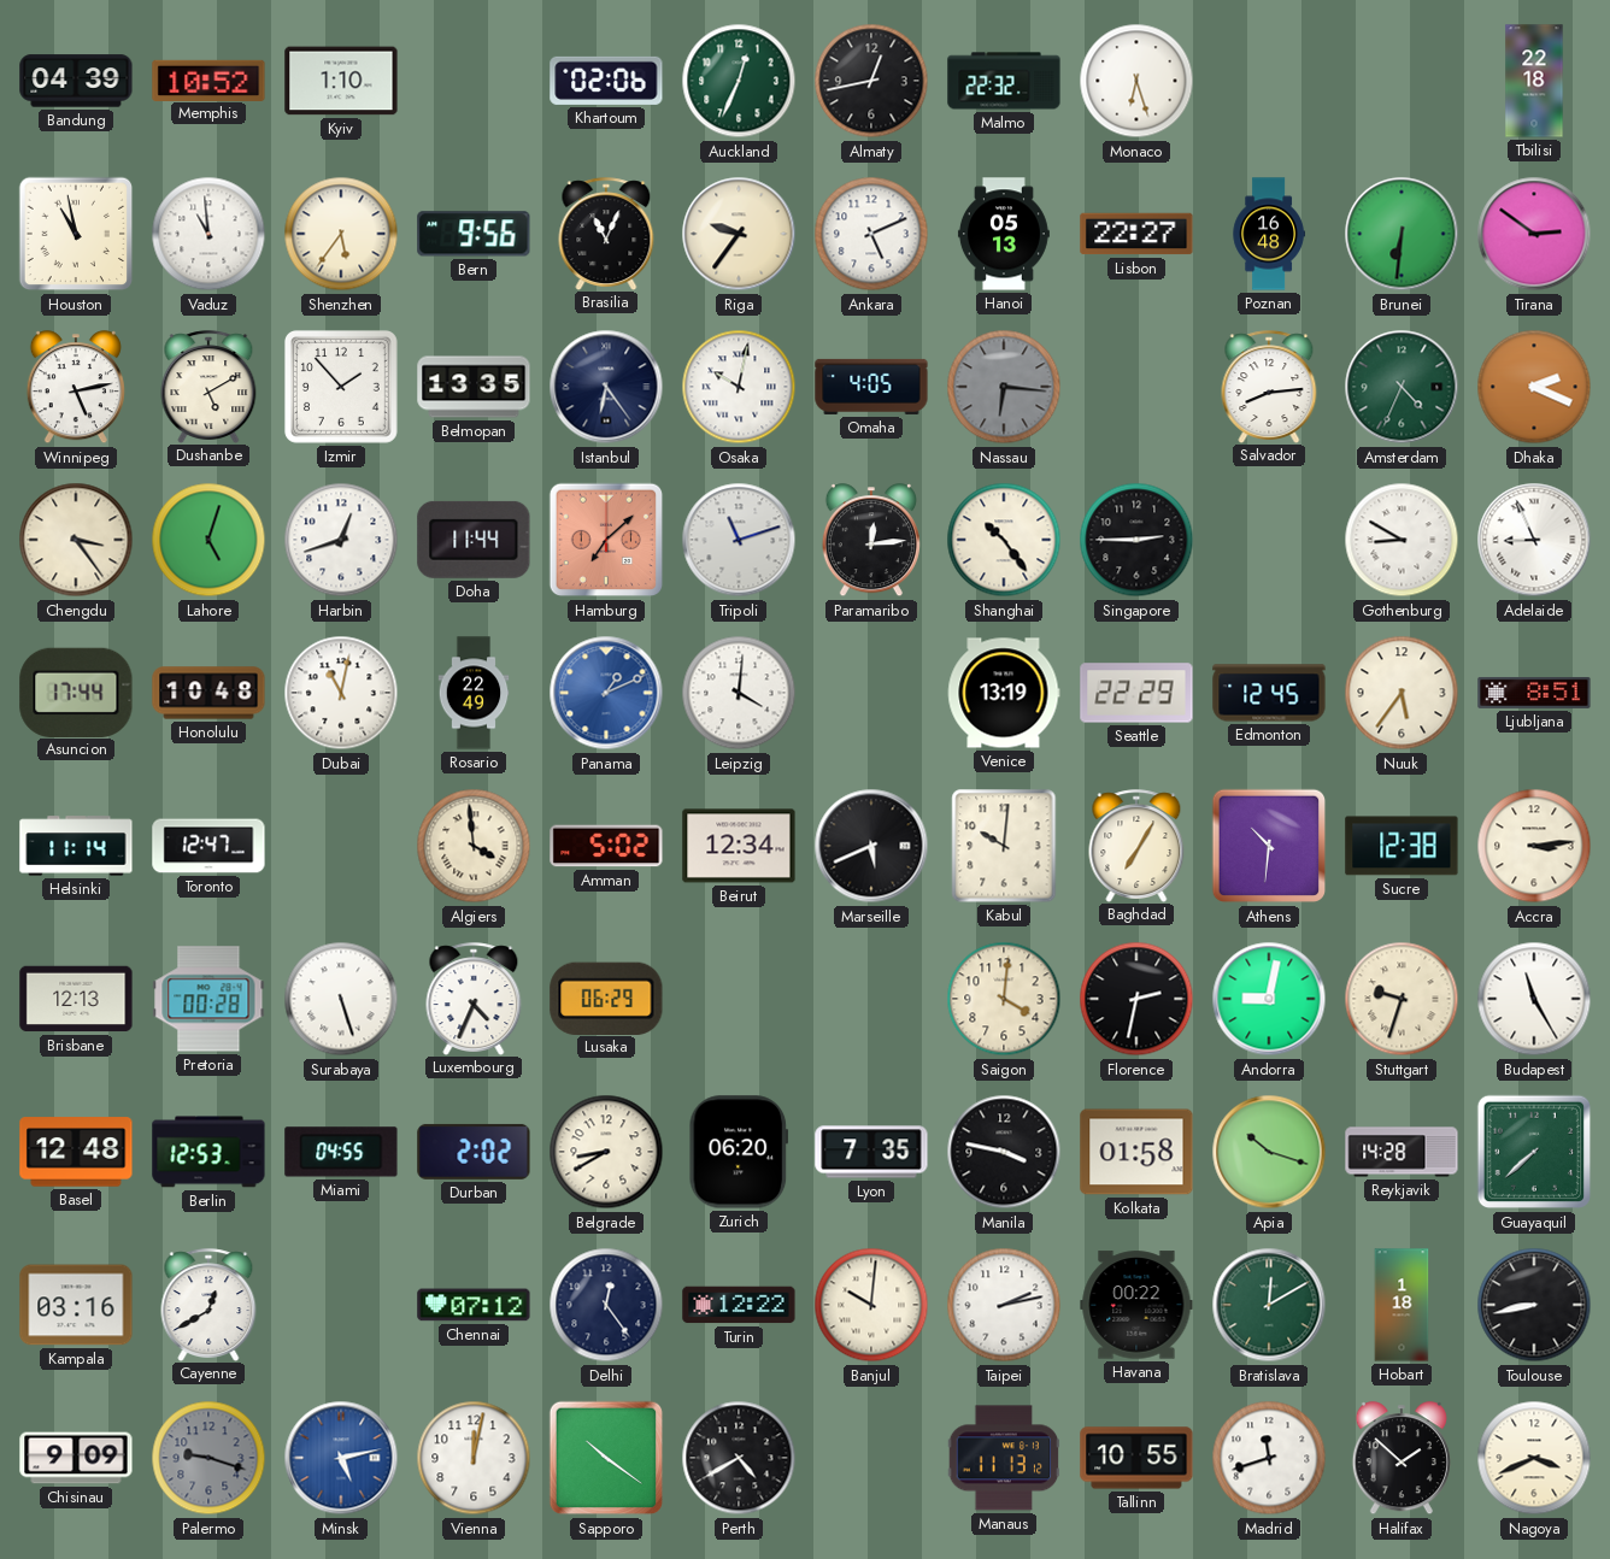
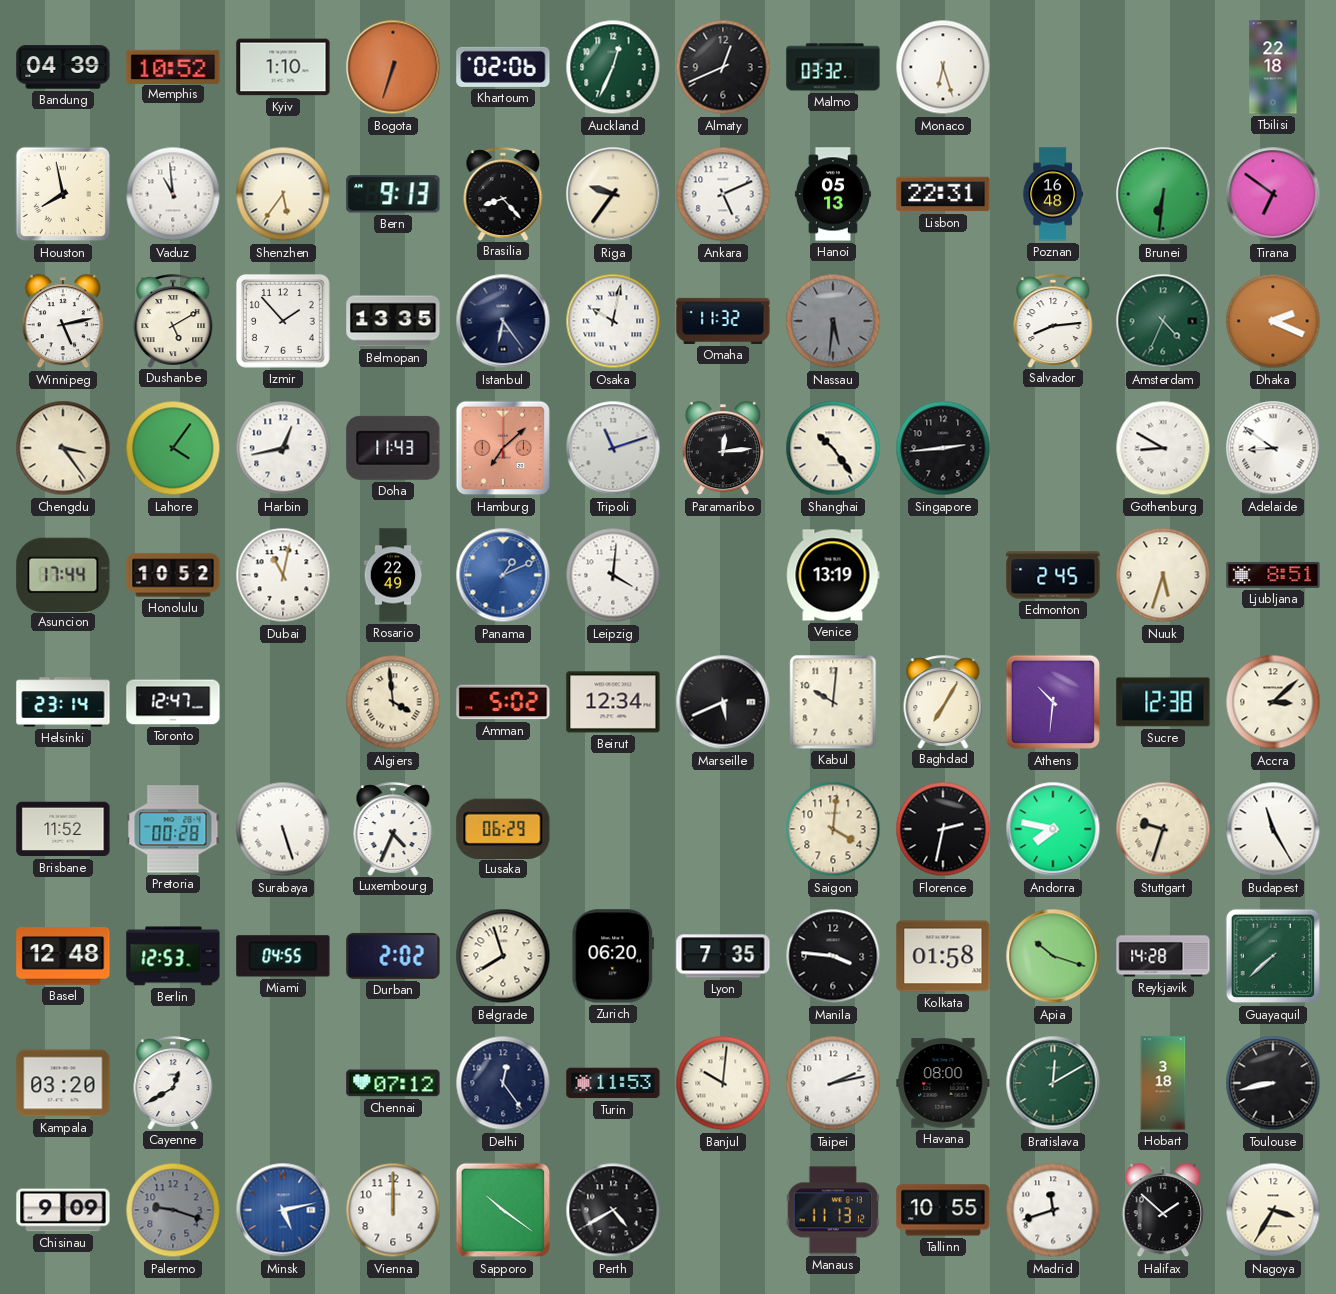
Bogota: none -> 6:33
Almaty: 12:43 -> 12:41
Malmo: 22:32 -> 03:32
Houston: 10:58 -> 7:58
Bern: 9:56 -> 9:13
Brasilia: 11:04 -> 8:23
Lisbon: 22:27 -> 22:31
Tirana: 2:51 -> 6:51
Omaha: 4:05 -> 11:32
Nassau: 6:16 -> 5:31
Lahore: 5:03 -> 4:06
Harbin: 12:42 -> 12:43
Doha: 11:44 -> 11:43
Singapore: 2:45 -> 2:44
Adelaide: 8:56 -> 8:51
Honolulu: 10:48 -> 10:52
Seattle: 22:29 -> none
Edmonton: 12:45 -> 2:45
Nuuk: 5:36 -> 5:33
Helsinki: 11:14 -> 23:14
Accra: 3:14 -> 3:08
Brisbane: 12:13 -> 11:52
Andorra: 9:02 -> 7:47
Belgrade: 8:40 -> 7:57
Manila: 3:47 -> 3:46
Kampala: 03:16 -> 03:20
Turin: 12:22 -> 11:53
Havana: 00:22 -> 08:00
Hobart: 1:18 -> 3:18
Vienna: 12:02 -> 12:00
Nagoya: 3:41 -> 3:35
